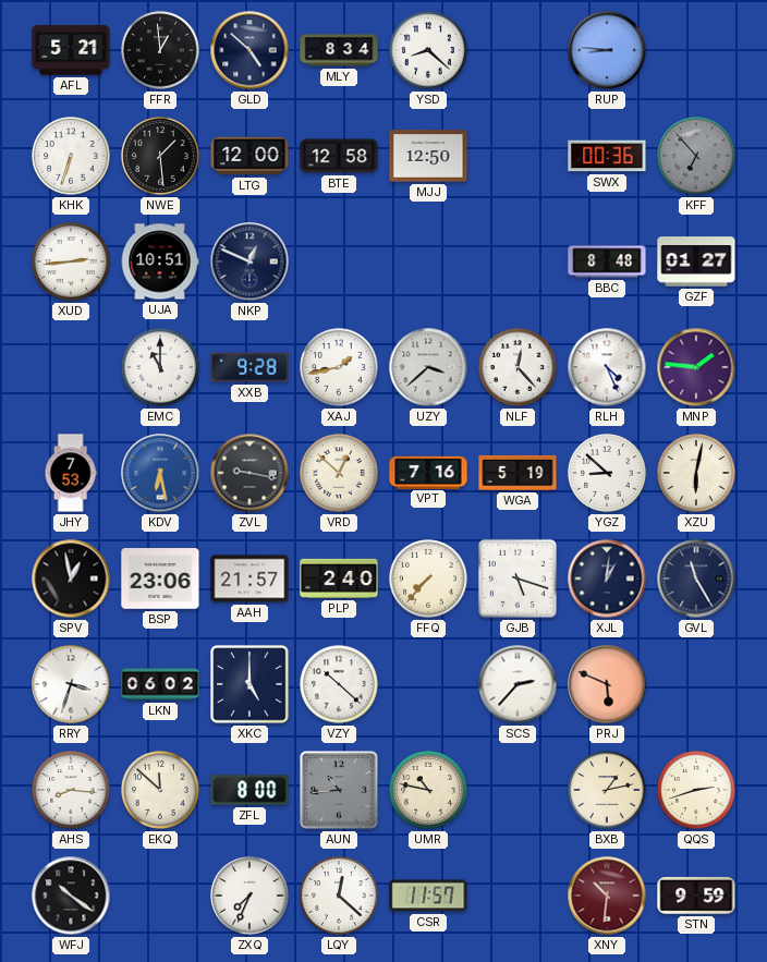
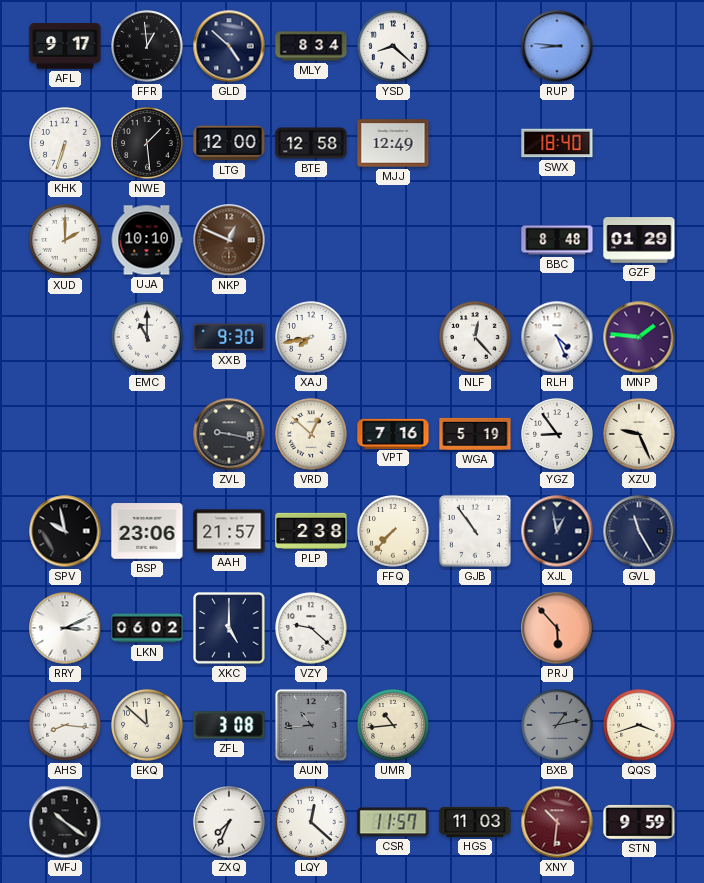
AFL: 5:21 -> 9:17
MJJ: 12:50 -> 12:49
SWX: 00:36 -> 18:40
KFF: 6:53 -> none
XUD: 2:44 -> 2:00
UJA: 10:51 -> 10:10
NKP dial: navy -> brown
GZF: 01:27 -> 01:29
XXB: 9:28 -> 9:30
XAJ: 1:43 -> 7:43
UZY: 3:38 -> none
JHY: 7:53 -> none
KDV: 6:28 -> none
YGZ: 8:52 -> 8:54
XZU: 6:02 -> 9:26
SPV: 12:58 -> 9:58
PLP: 2:40 -> 2:38
GJB: 5:18 -> 10:54
XJL: 1:01 -> 12:58
RRY: 3:33 -> 3:11
VZY: 10:22 -> 9:22
SCS: 2:37 -> none
PRJ: 5:49 -> 5:53
ZFL: 8:00 -> 3:08
UMR: 10:47 -> 10:44
BXB dial: cream -> grey
QQS: 2:42 -> 3:42
HGS: none -> 11:03
